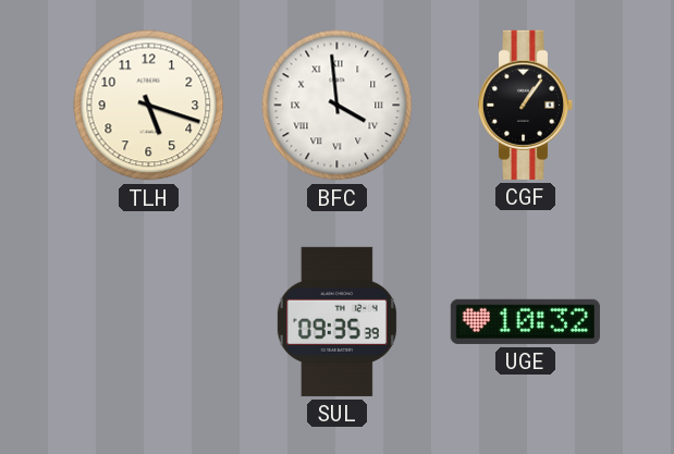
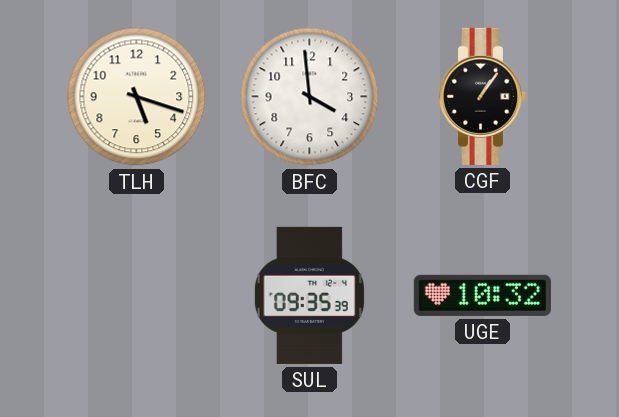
BFC numerals: Roman -> Arabic
